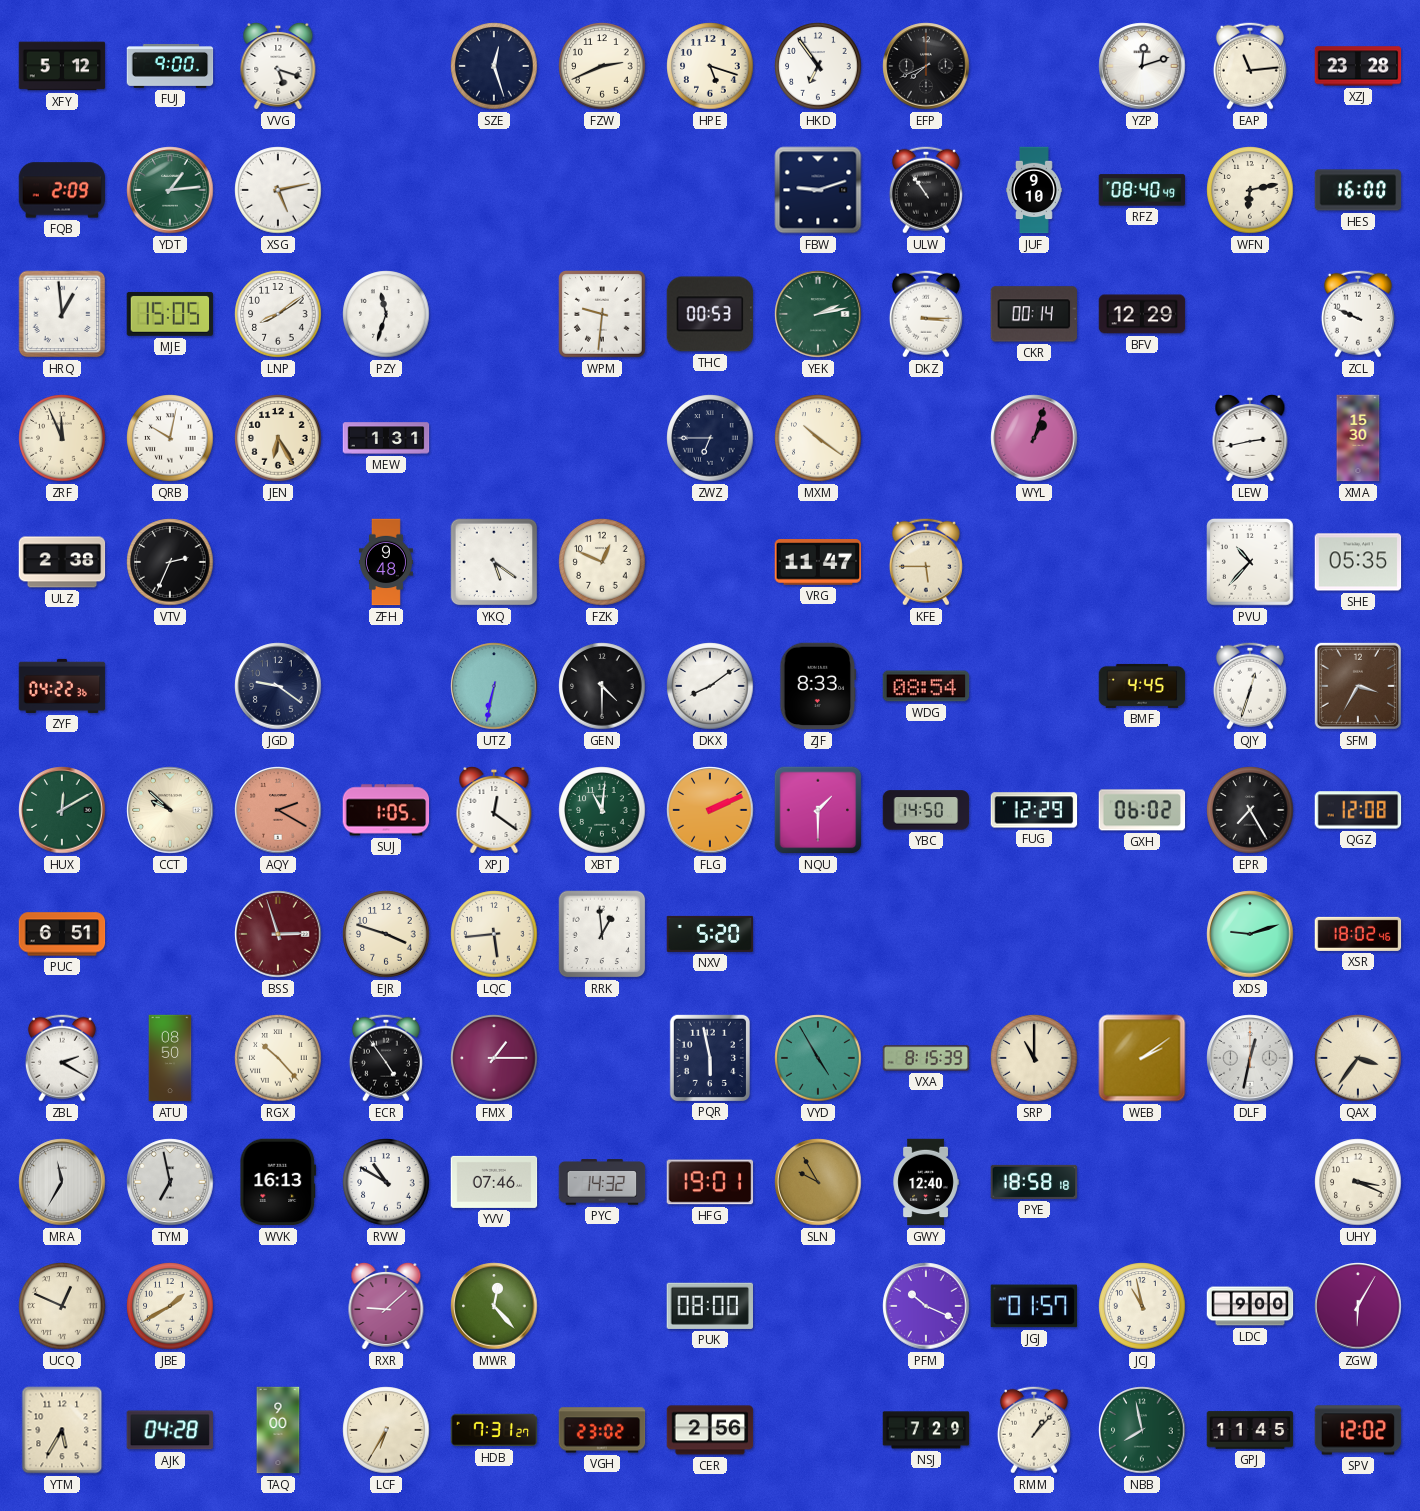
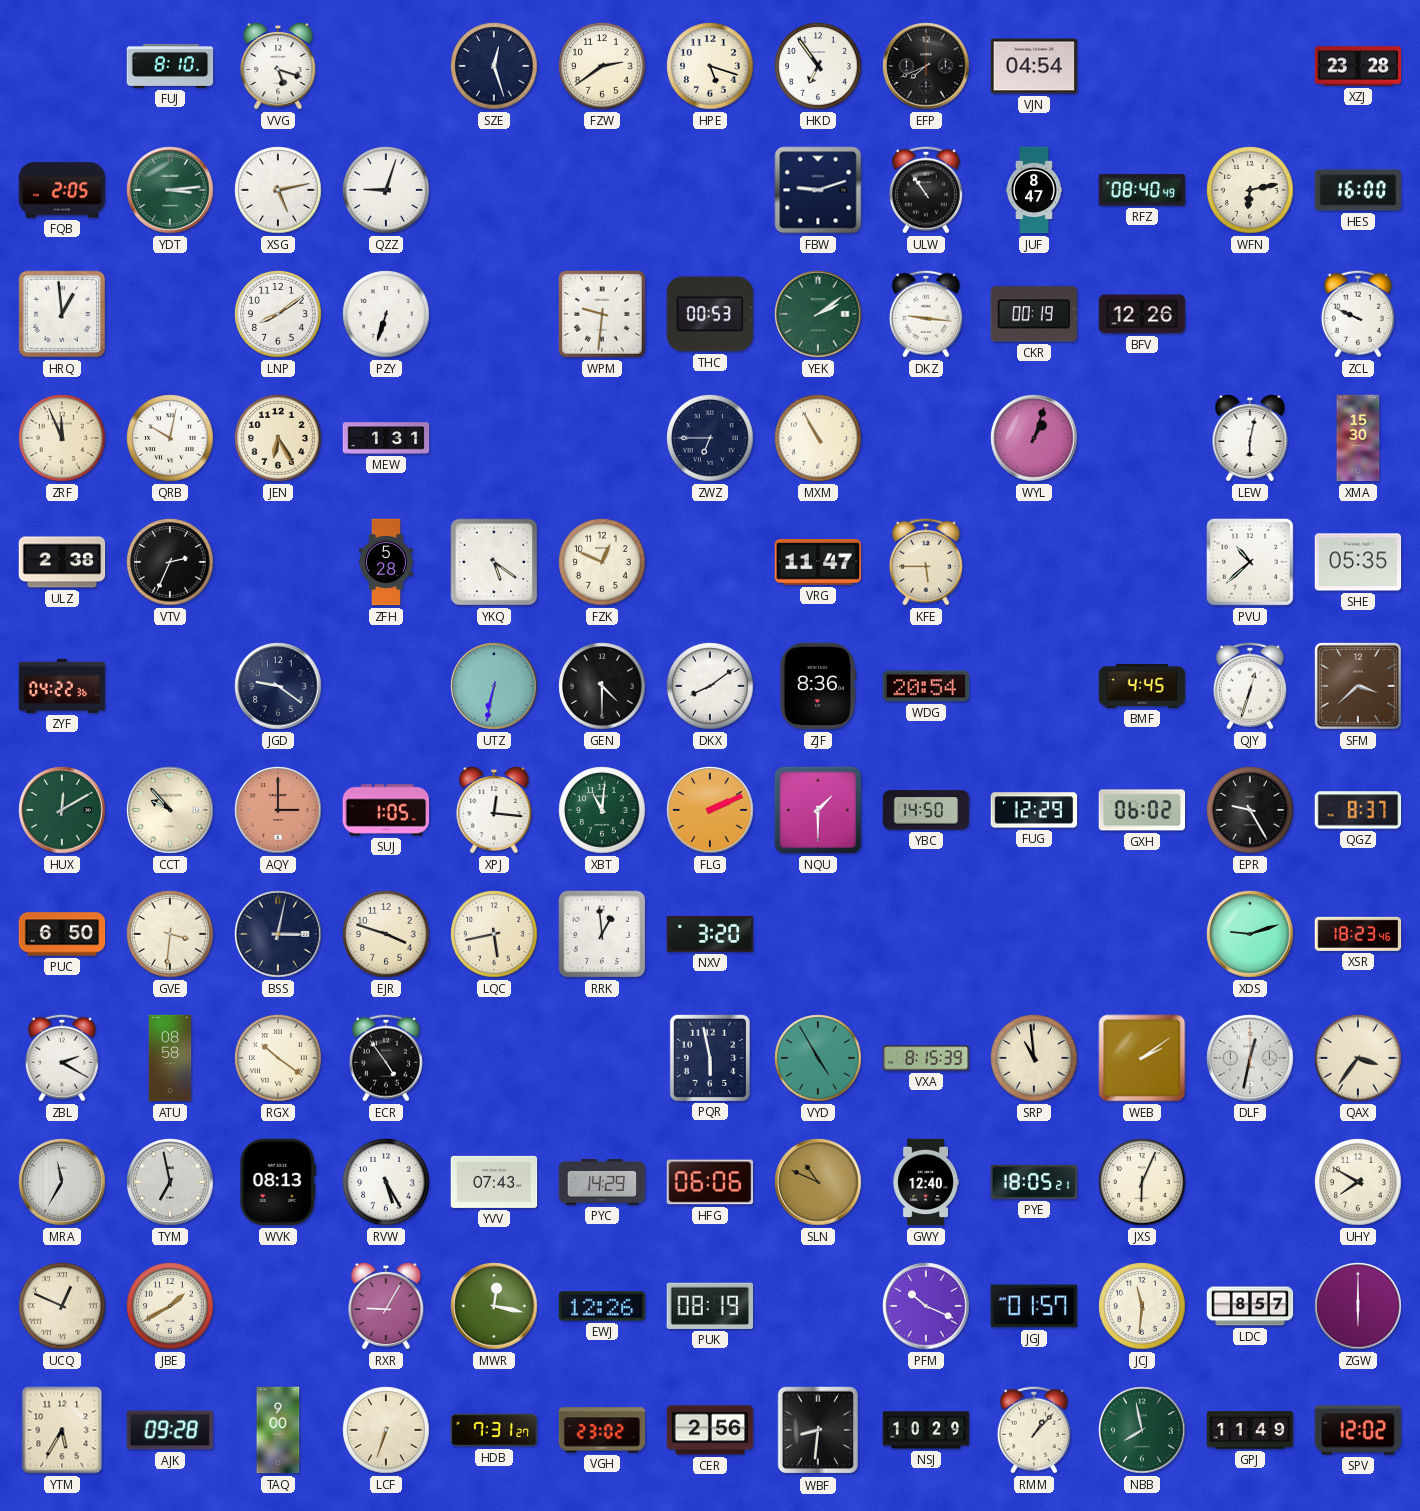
XFY: 5:12 -> none
FUJ: 9:00 -> 8:10
FZW: 2:41 -> 2:39
VJN: none -> 04:54
YZP: 12:12 -> none
EAP: 11:14 -> none
FQB: 2:09 -> 2:05
YDT: 1:14 -> 3:14
QZZ: none -> 9:03
JUF: 9:10 -> 8:47
MJE: 15:05 -> none
PZY: 11:33 -> 6:33
YEK: 2:13 -> 2:09
DKZ: 3:15 -> 9:16
CKR: 00:14 -> 00:19
BFV: 12:29 -> 12:26
MXM: 10:21 -> 10:55
LEW: 2:43 -> 6:02
ZFH: 9:48 -> 5:28
PVU: 10:37 -> 10:38
ZJF: 8:33 -> 8:36
WDG: 08:54 -> 20:54
SFM: 3:35 -> 3:38
CCT: 9:52 -> 9:53
AQY: 2:20 -> 3:00
XPJ: 12:21 -> 12:16
EPR: 7:25 -> 9:25
QGZ: 12:08 -> 8:37
PUC: 6:51 -> 6:50
GVE: none -> 3:31
BSS: 2:57 -> 3:02
BSS dial: burgundy -> navy
LQC: 5:44 -> 5:43
NXV: 5:20 -> 3:20
XSR: 18:02 -> 18:23
ATU: 08:50 -> 08:58
RGX: 10:23 -> 10:21
FMX: 1:15 -> none
SRP: 11:00 -> 10:59
WVK: 16:13 -> 08:13
RVW: 10:50 -> 5:25
YVV: 07:46 -> 07:43
PYC: 14:32 -> 14:29
HFG: 19:01 -> 06:06
SLN: 9:55 -> 10:49
PYE: 18:58 -> 18:05
JXS: none -> 6:04
UHY: 3:19 -> 7:50
RXR: 9:08 -> 9:05
MWR: 12:23 -> 12:17
EWJ: none -> 12:26
PUK: 08:00 -> 08:19
JCJ: 10:58 -> 11:31
LDC: 9:00 -> 8:57
ZGW: 6:05 -> 6:00
AJK: 04:28 -> 09:28
LCF: 6:35 -> 6:33
WBF: none -> 8:31
NSJ: 7:29 -> 10:29
GPJ: 11:45 -> 11:49
